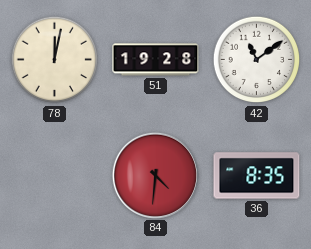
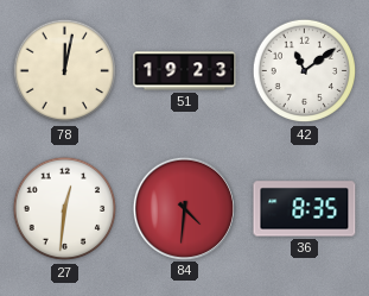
51: 19:28 -> 19:23
27: none -> 12:31
